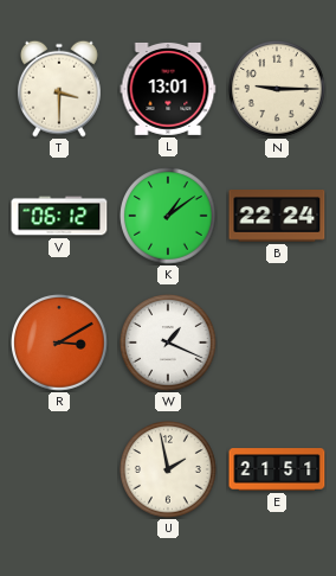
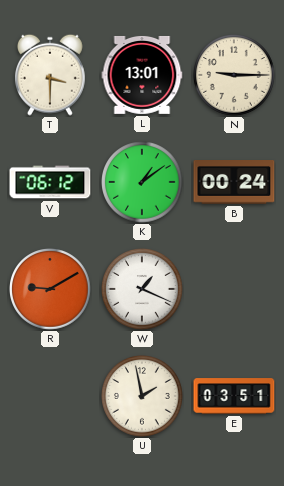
B: 22:24 -> 00:24
R: 3:10 -> 9:10
E: 21:51 -> 03:51
